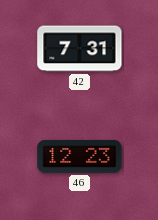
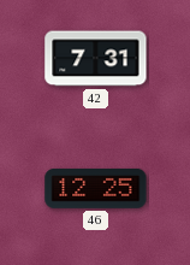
46: 12:23 -> 12:25
